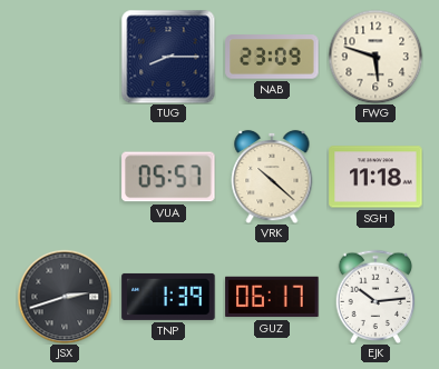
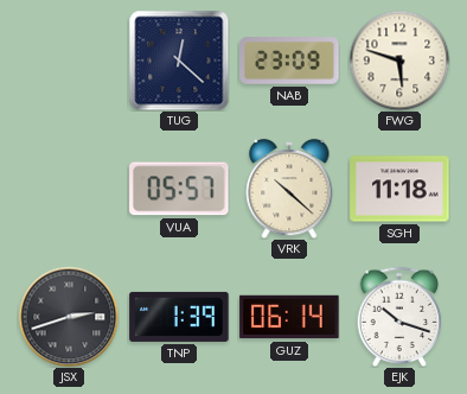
TUG: 8:15 -> 12:22
GUZ: 06:17 -> 06:14
EJK: 10:14 -> 10:18
